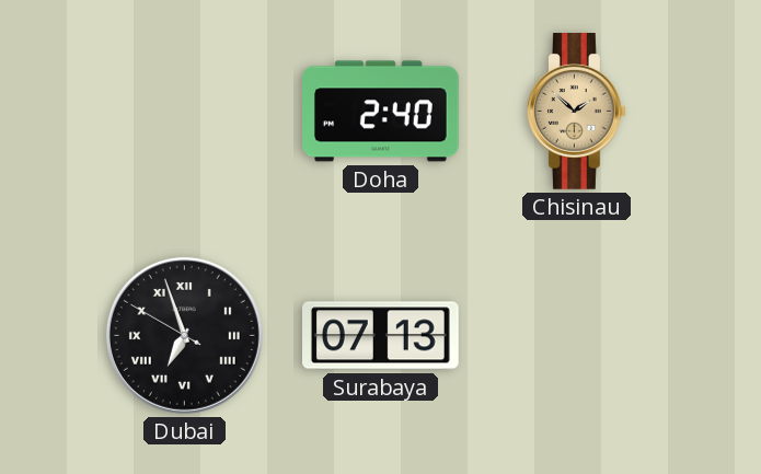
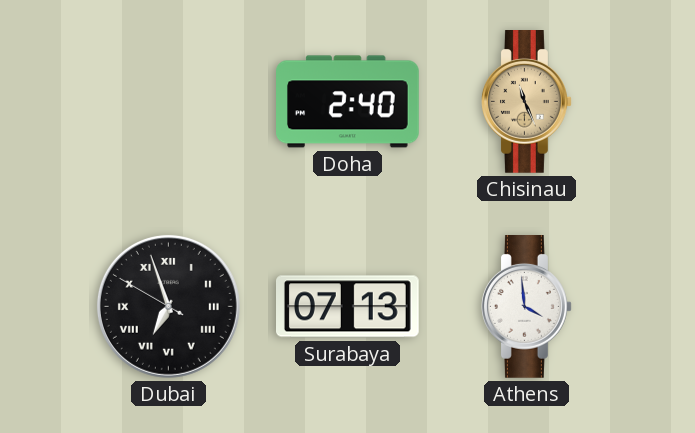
Chisinau: 1:52 -> 11:26
Athens: none -> 3:59
